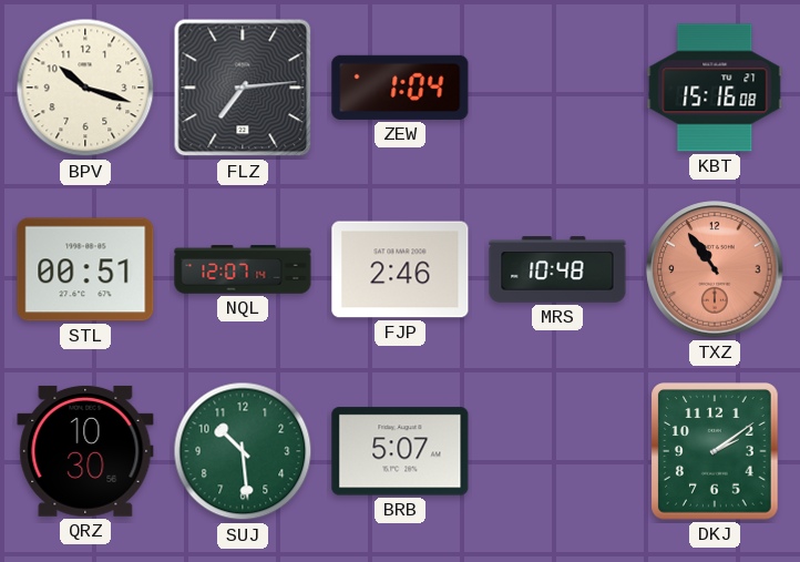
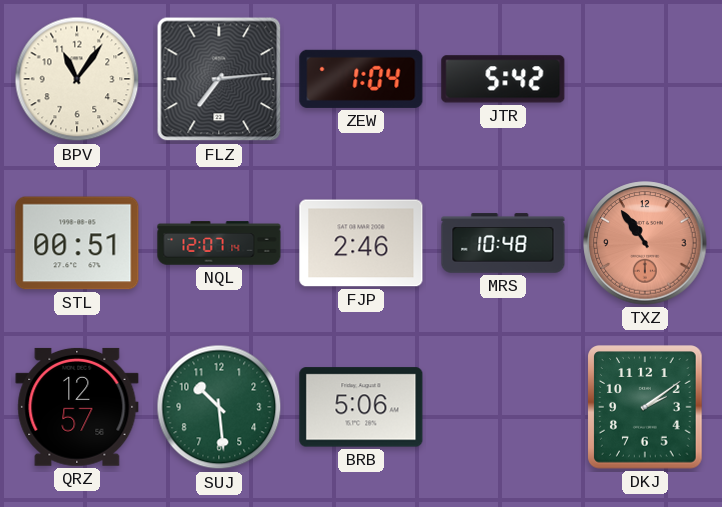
BPV: 10:18 -> 11:06
JTR: none -> 5:42
KBT: 15:16 -> none
QRZ: 10:30 -> 12:57
BRB: 5:07 -> 5:06
